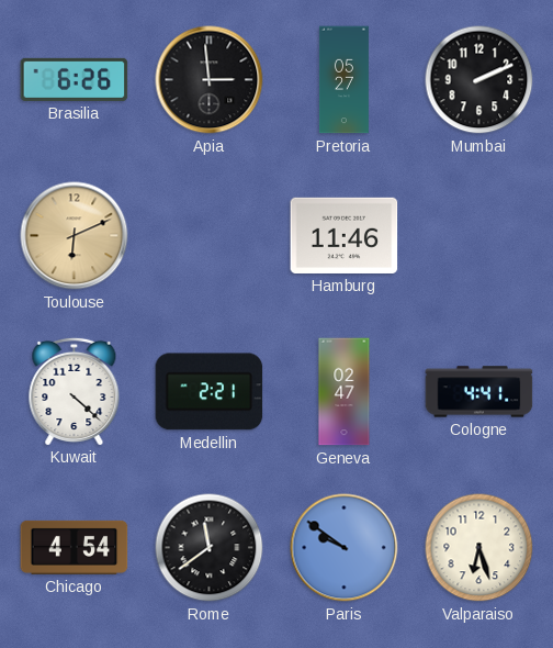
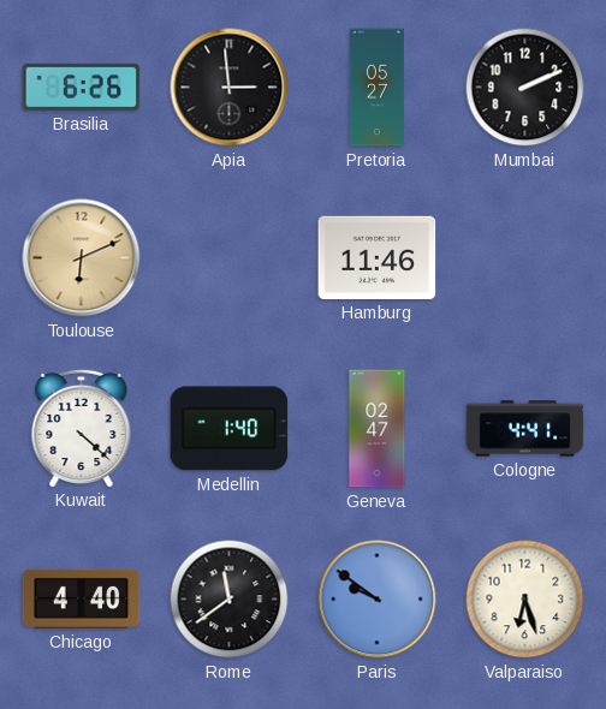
Medellin: 2:21 -> 1:40
Chicago: 4:54 -> 4:40
